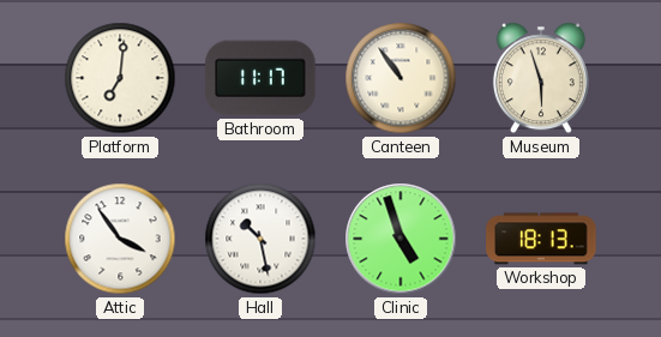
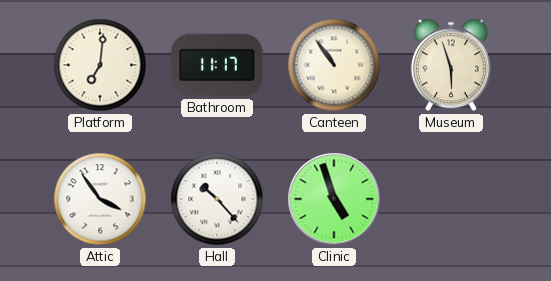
Hall: 10:28 -> 10:23
Workshop: 18:13 -> none
